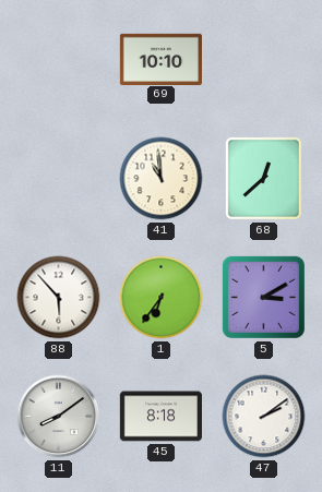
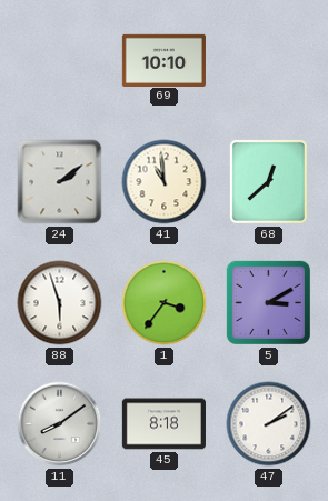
24: none -> 2:09
88: 5:53 -> 5:57
1: 6:36 -> 3:36
